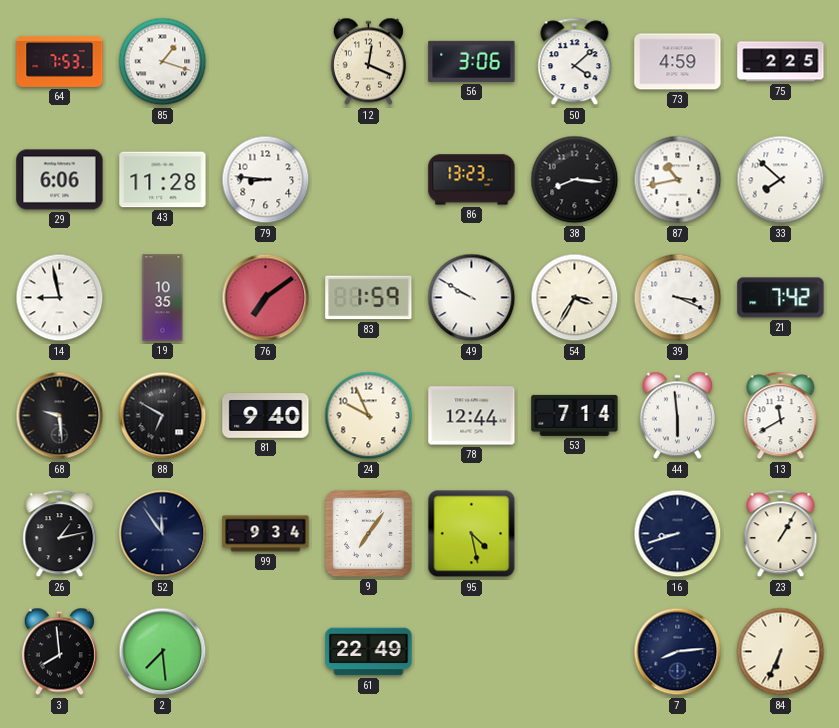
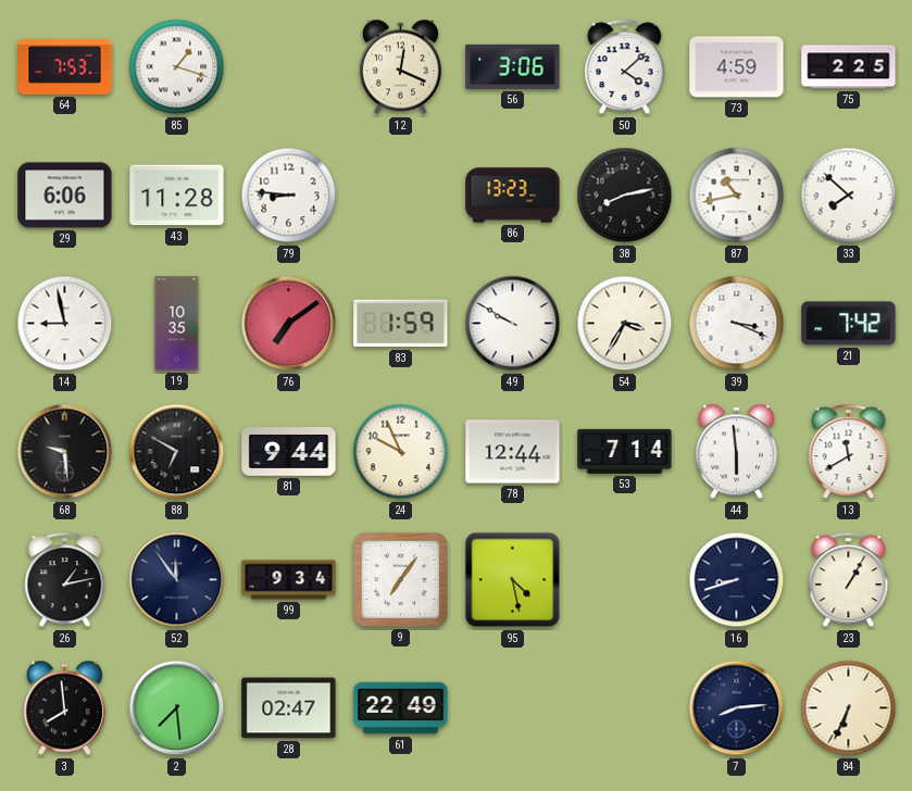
38: 8:16 -> 8:13
81: 9:40 -> 9:44
28: none -> 02:47
